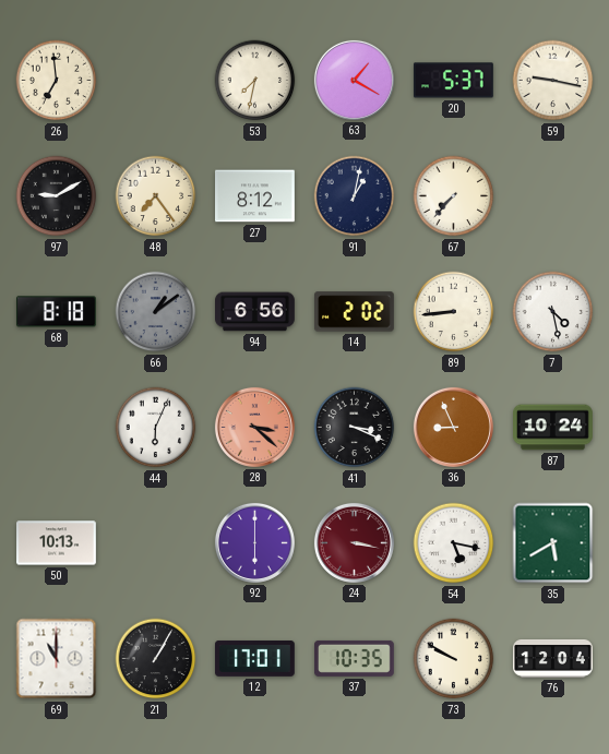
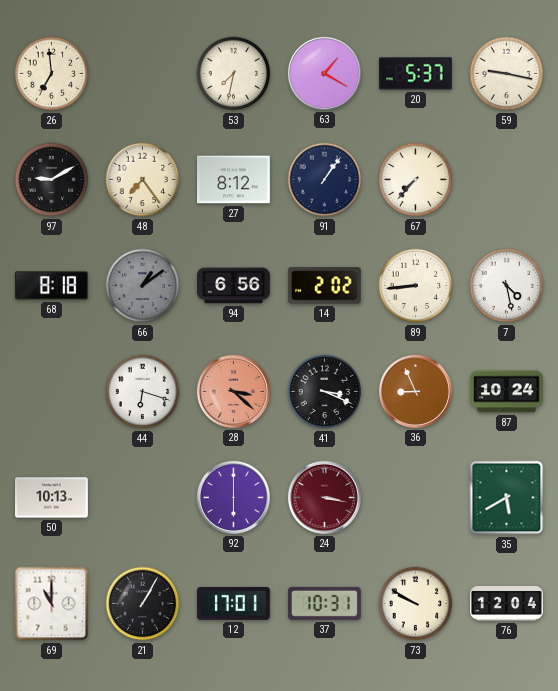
91: 1:02 -> 1:06
44: 6:04 -> 6:18
54: 5:17 -> none
37: 10:35 -> 10:31
